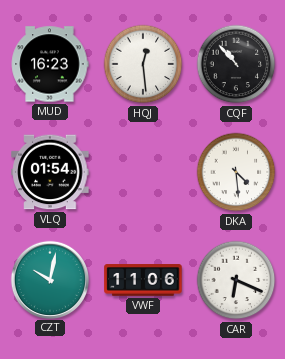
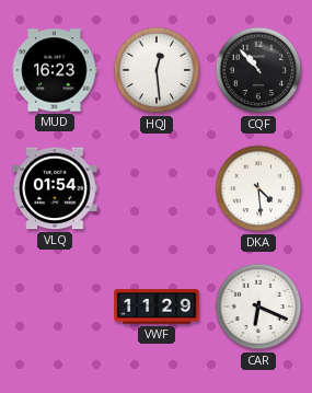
CZT: 10:02 -> none
VWF: 11:06 -> 11:29
